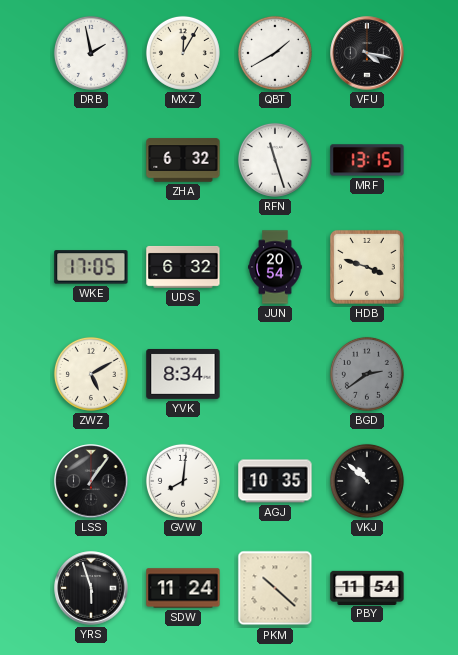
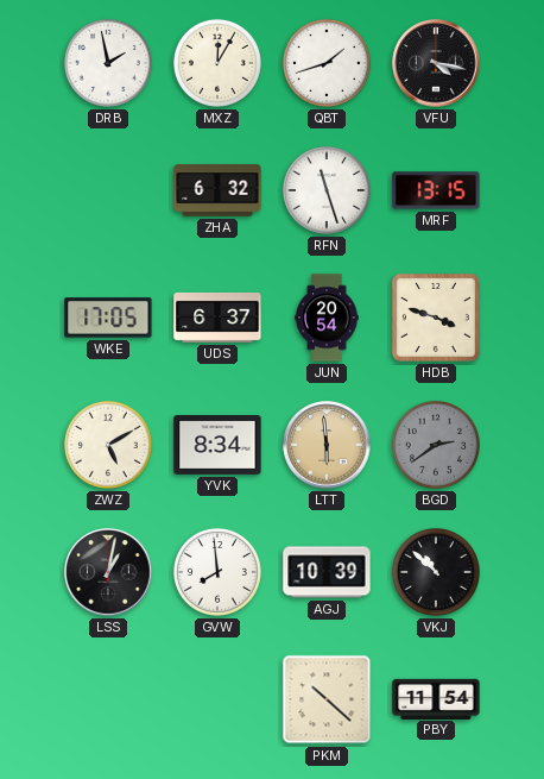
QBT: 1:40 -> 1:42
UDS: 6:32 -> 6:37
LTT: none -> 5:59
LSS: 1:06 -> 1:02
GVW: 8:01 -> 7:59
AGJ: 10:35 -> 10:39
YRS: 5:57 -> none
SDW: 11:24 -> none
